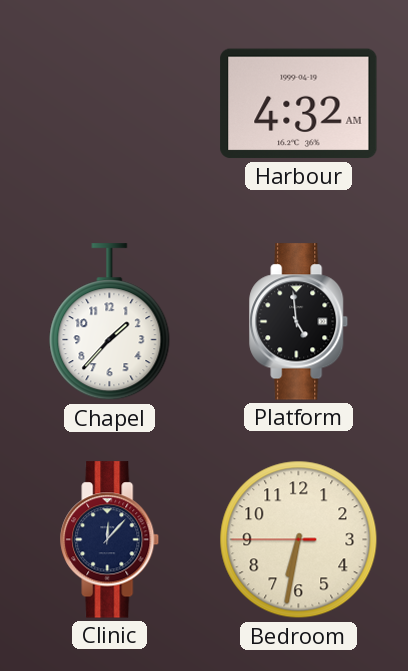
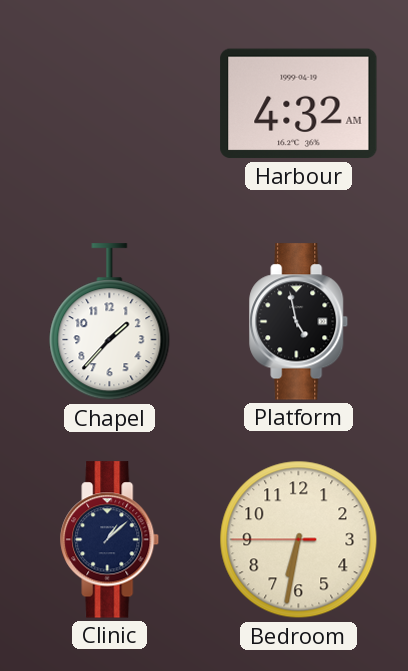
Platform: 4:59 -> 4:58
Clinic: 12:07 -> 1:08
